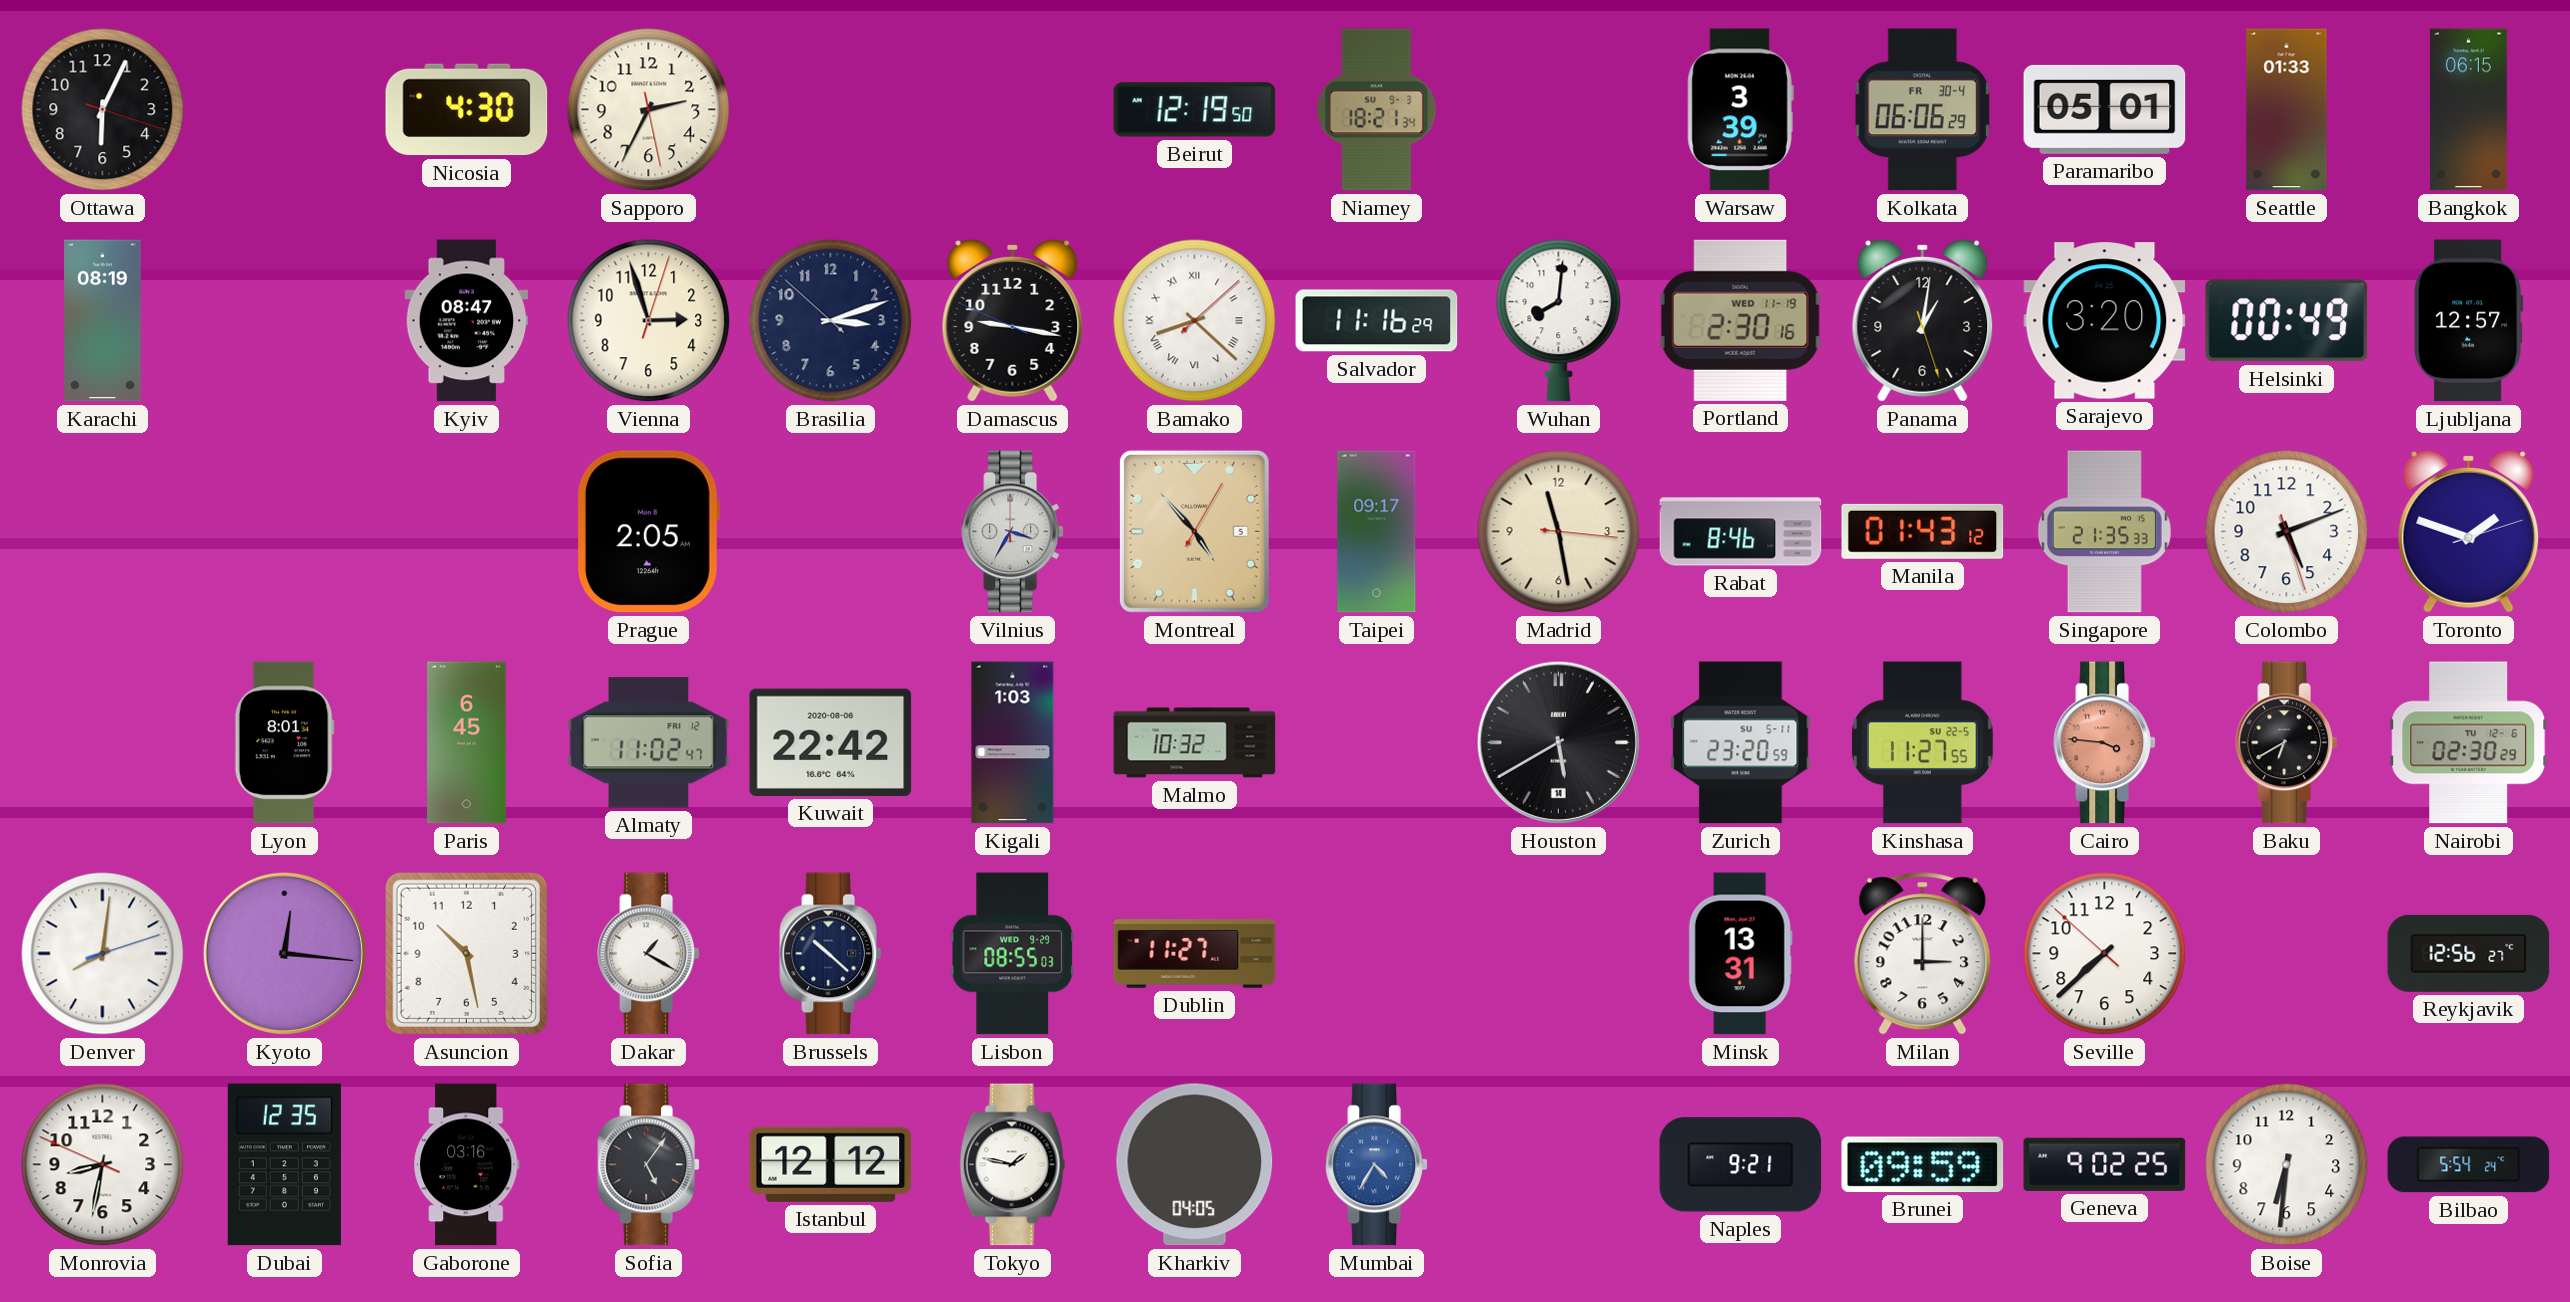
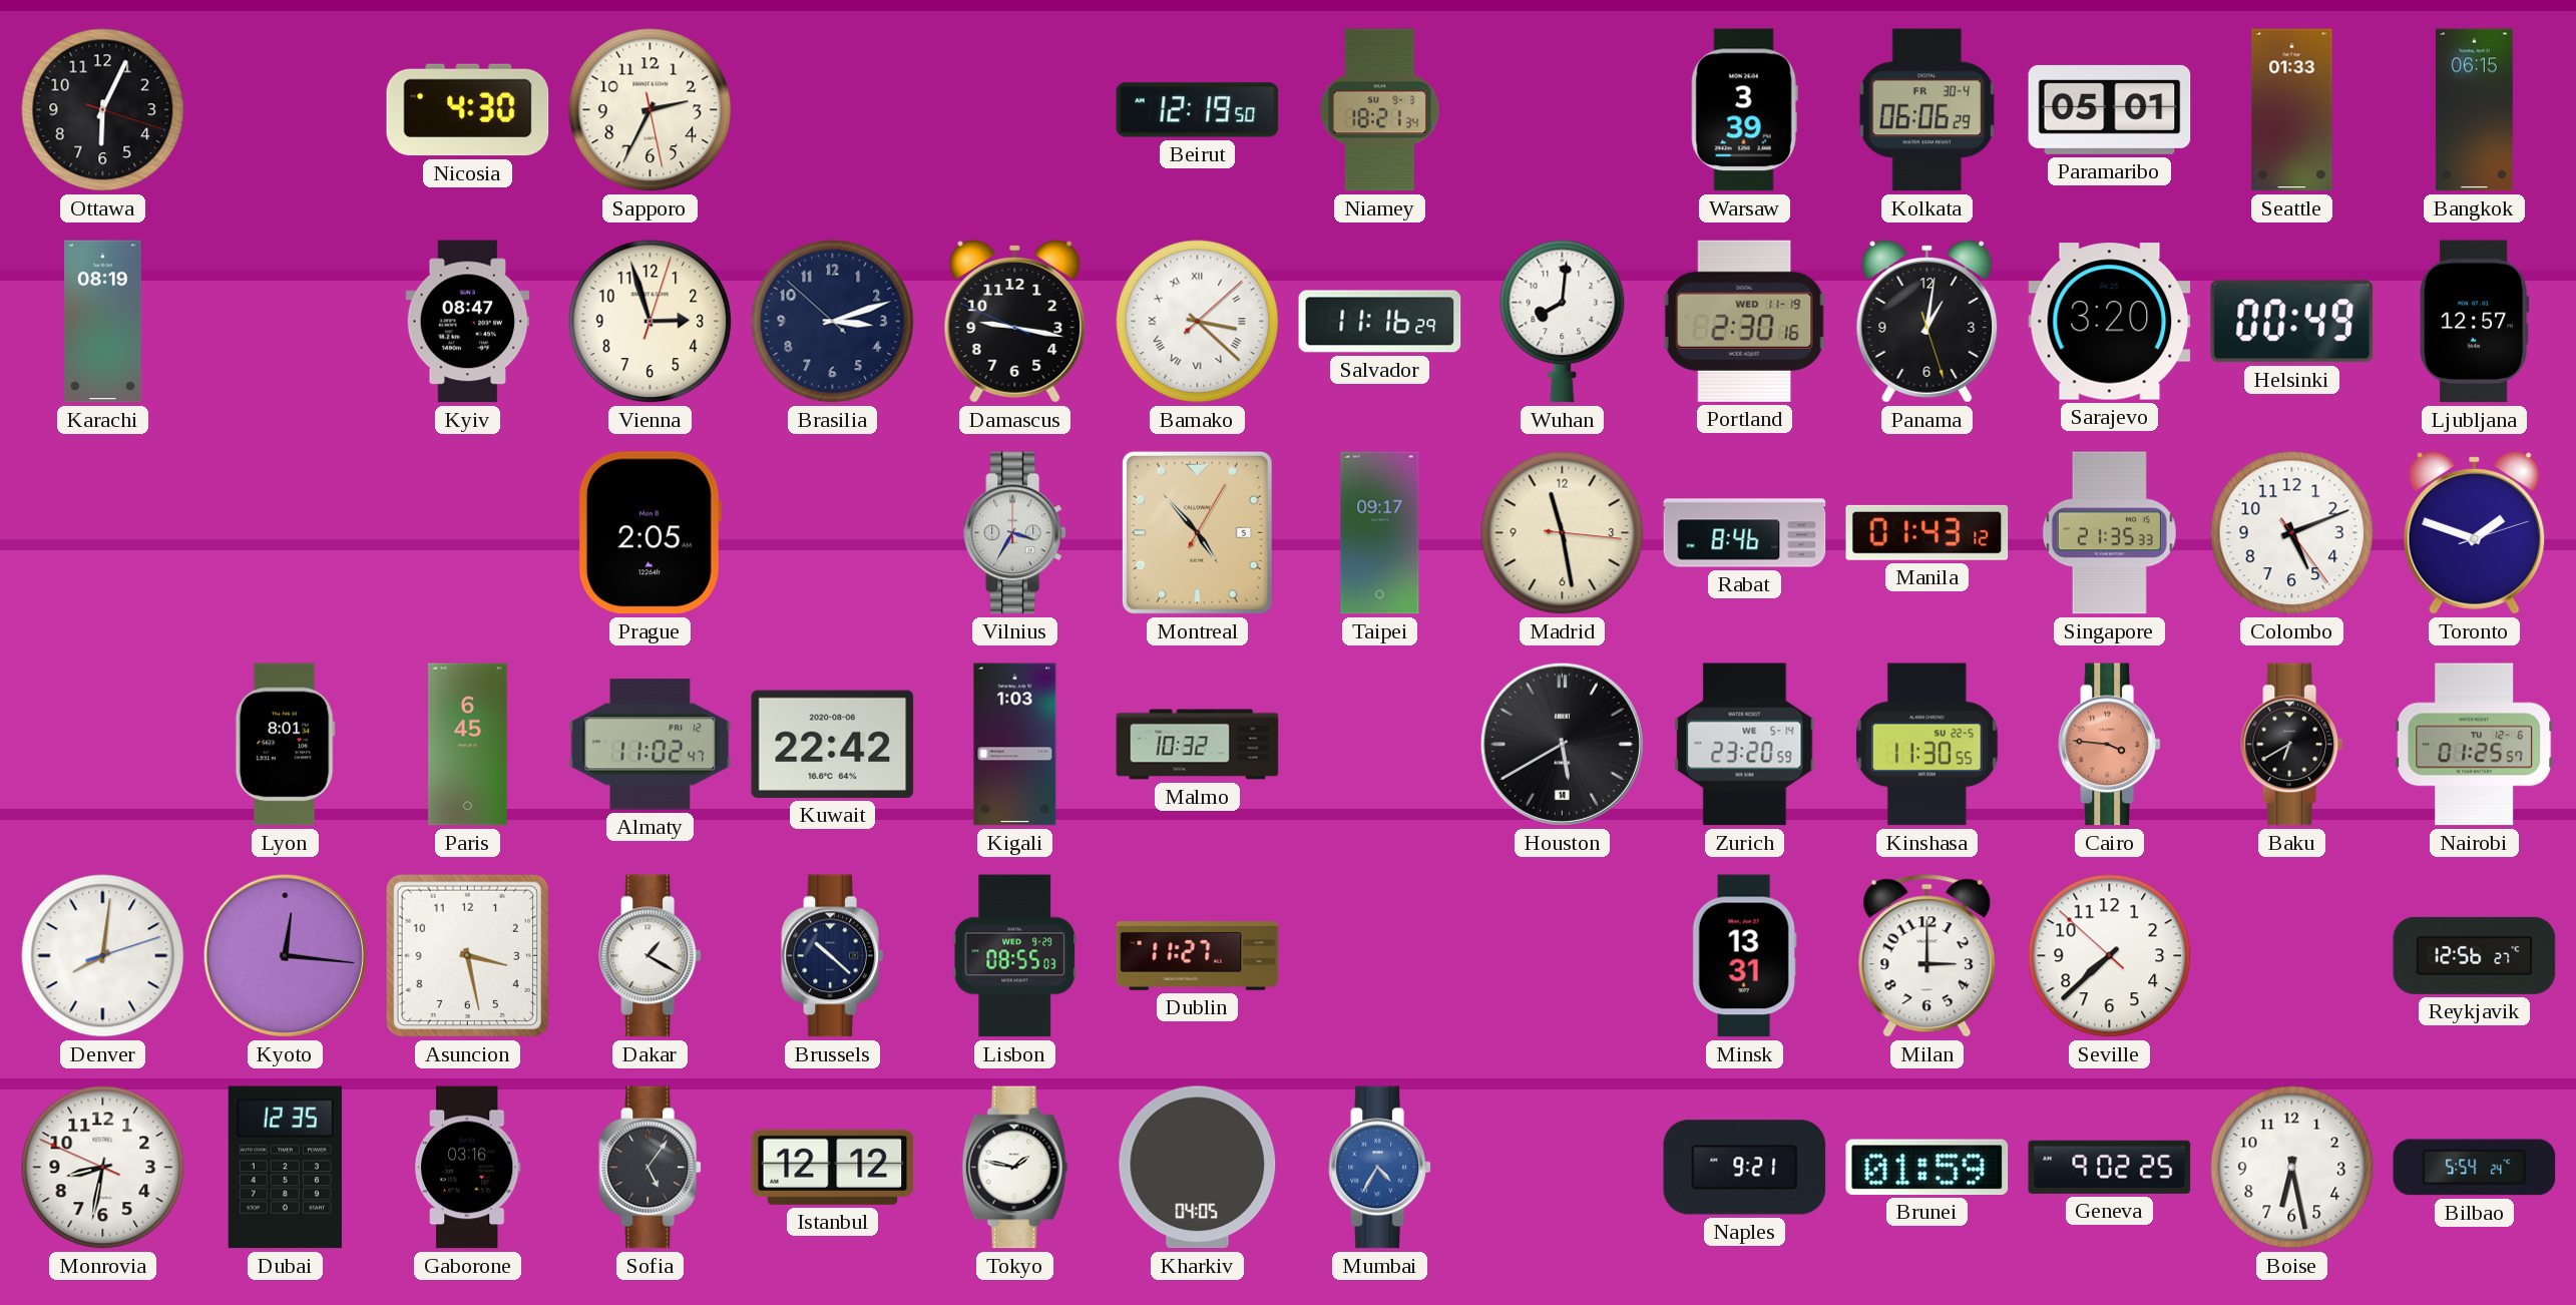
Bamako: 8:22 -> 3:22
Colombo: 5:11:27 -> 5:11:24
Zurich date: SU 5-11 -> WE 5-14
Kinshasa: 11:27 -> 11:30
Nairobi: 02:30 -> 01:25
Asuncion: 10:28 -> 3:28
Brunei: 09:59 -> 01:59
Boise: 6:31 -> 6:28
